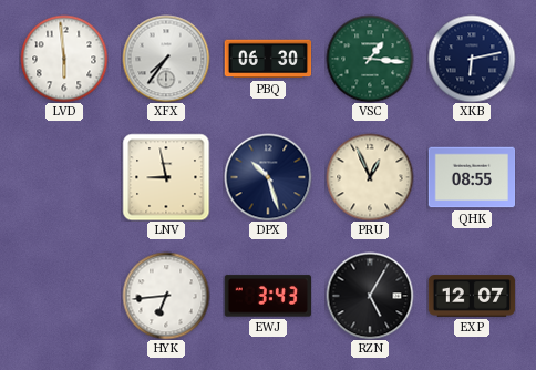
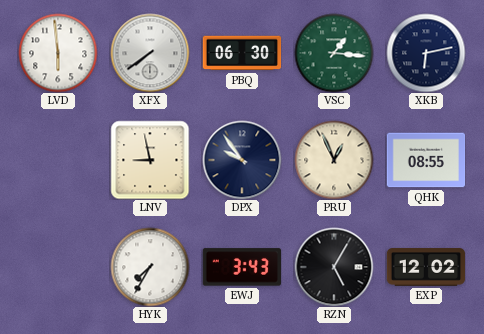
XFX: 7:36 -> 7:39
DPX: 10:27 -> 9:54
HYK: 6:44 -> 7:35
EXP: 12:07 -> 12:02
